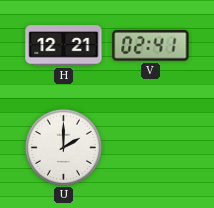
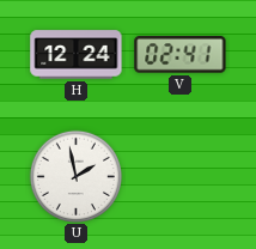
H: 12:21 -> 12:24
U: 2:00 -> 1:58
